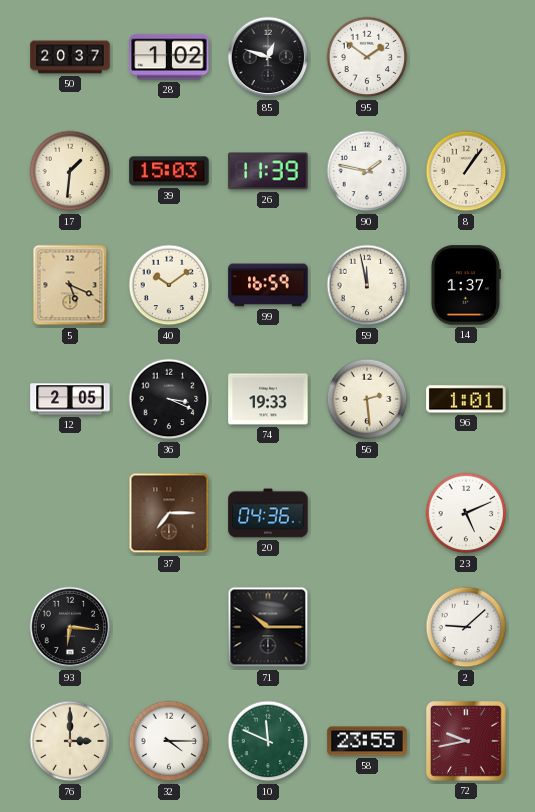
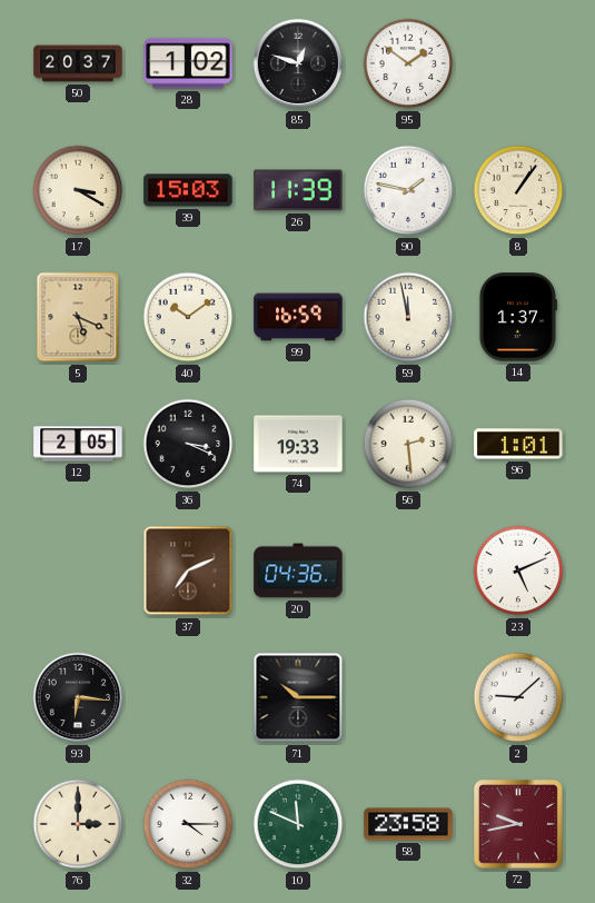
17: 1:31 -> 3:20
37: 7:15 -> 7:11
58: 23:55 -> 23:58
